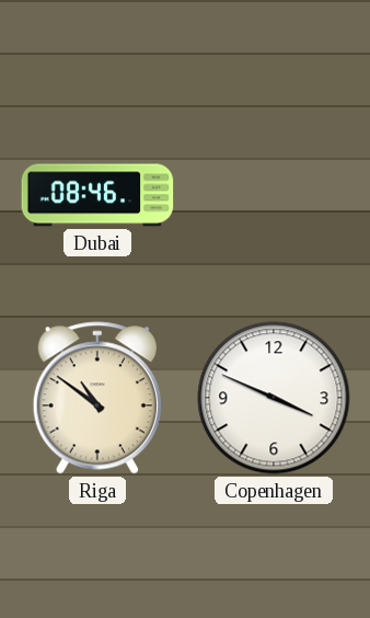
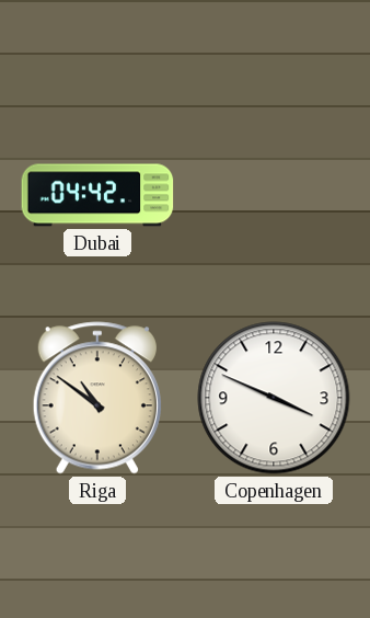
Dubai: 08:46 -> 04:42
